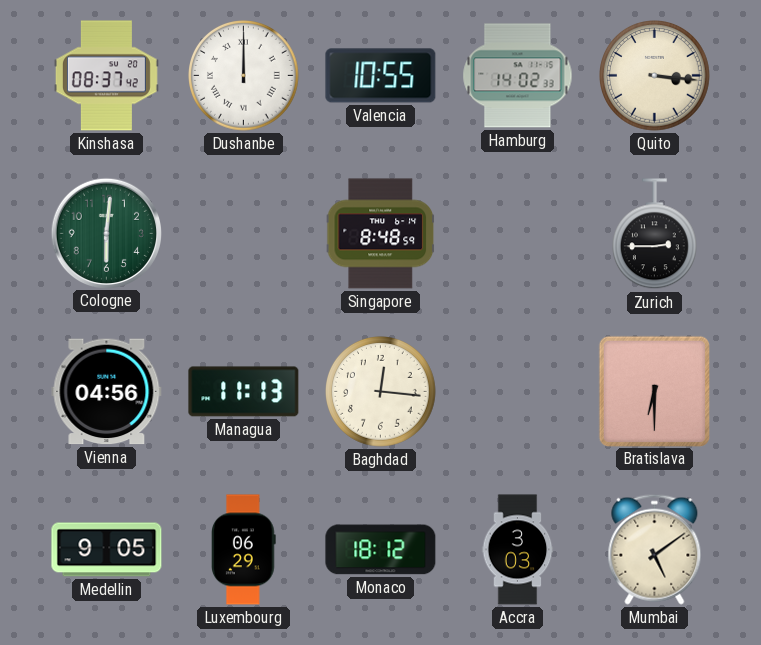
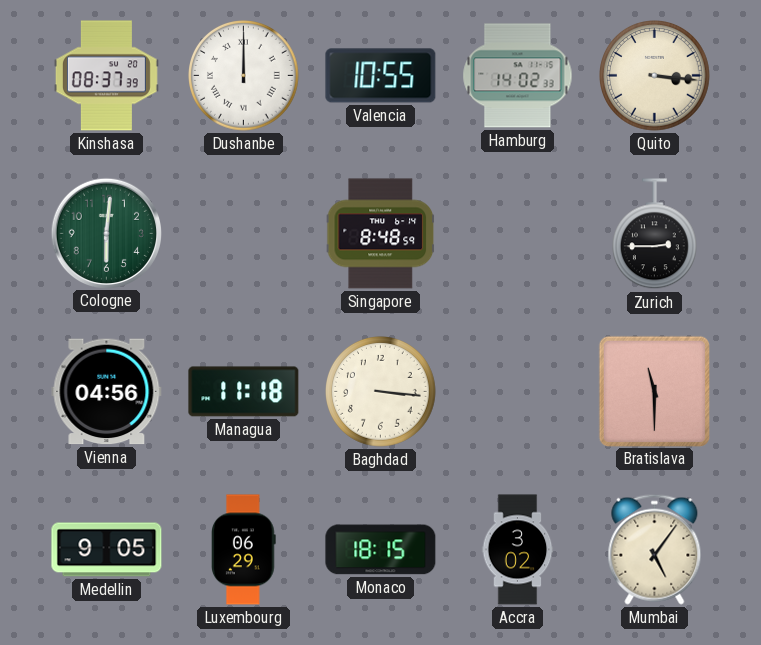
Kinshasa: 08:37:42 -> 08:37:39
Managua: 11:13 -> 11:18
Baghdad: 12:16 -> 3:16
Bratislava: 6:30 -> 11:30
Monaco: 18:12 -> 18:15
Accra: 3:03 -> 3:02
Mumbai: 5:09 -> 5:06
